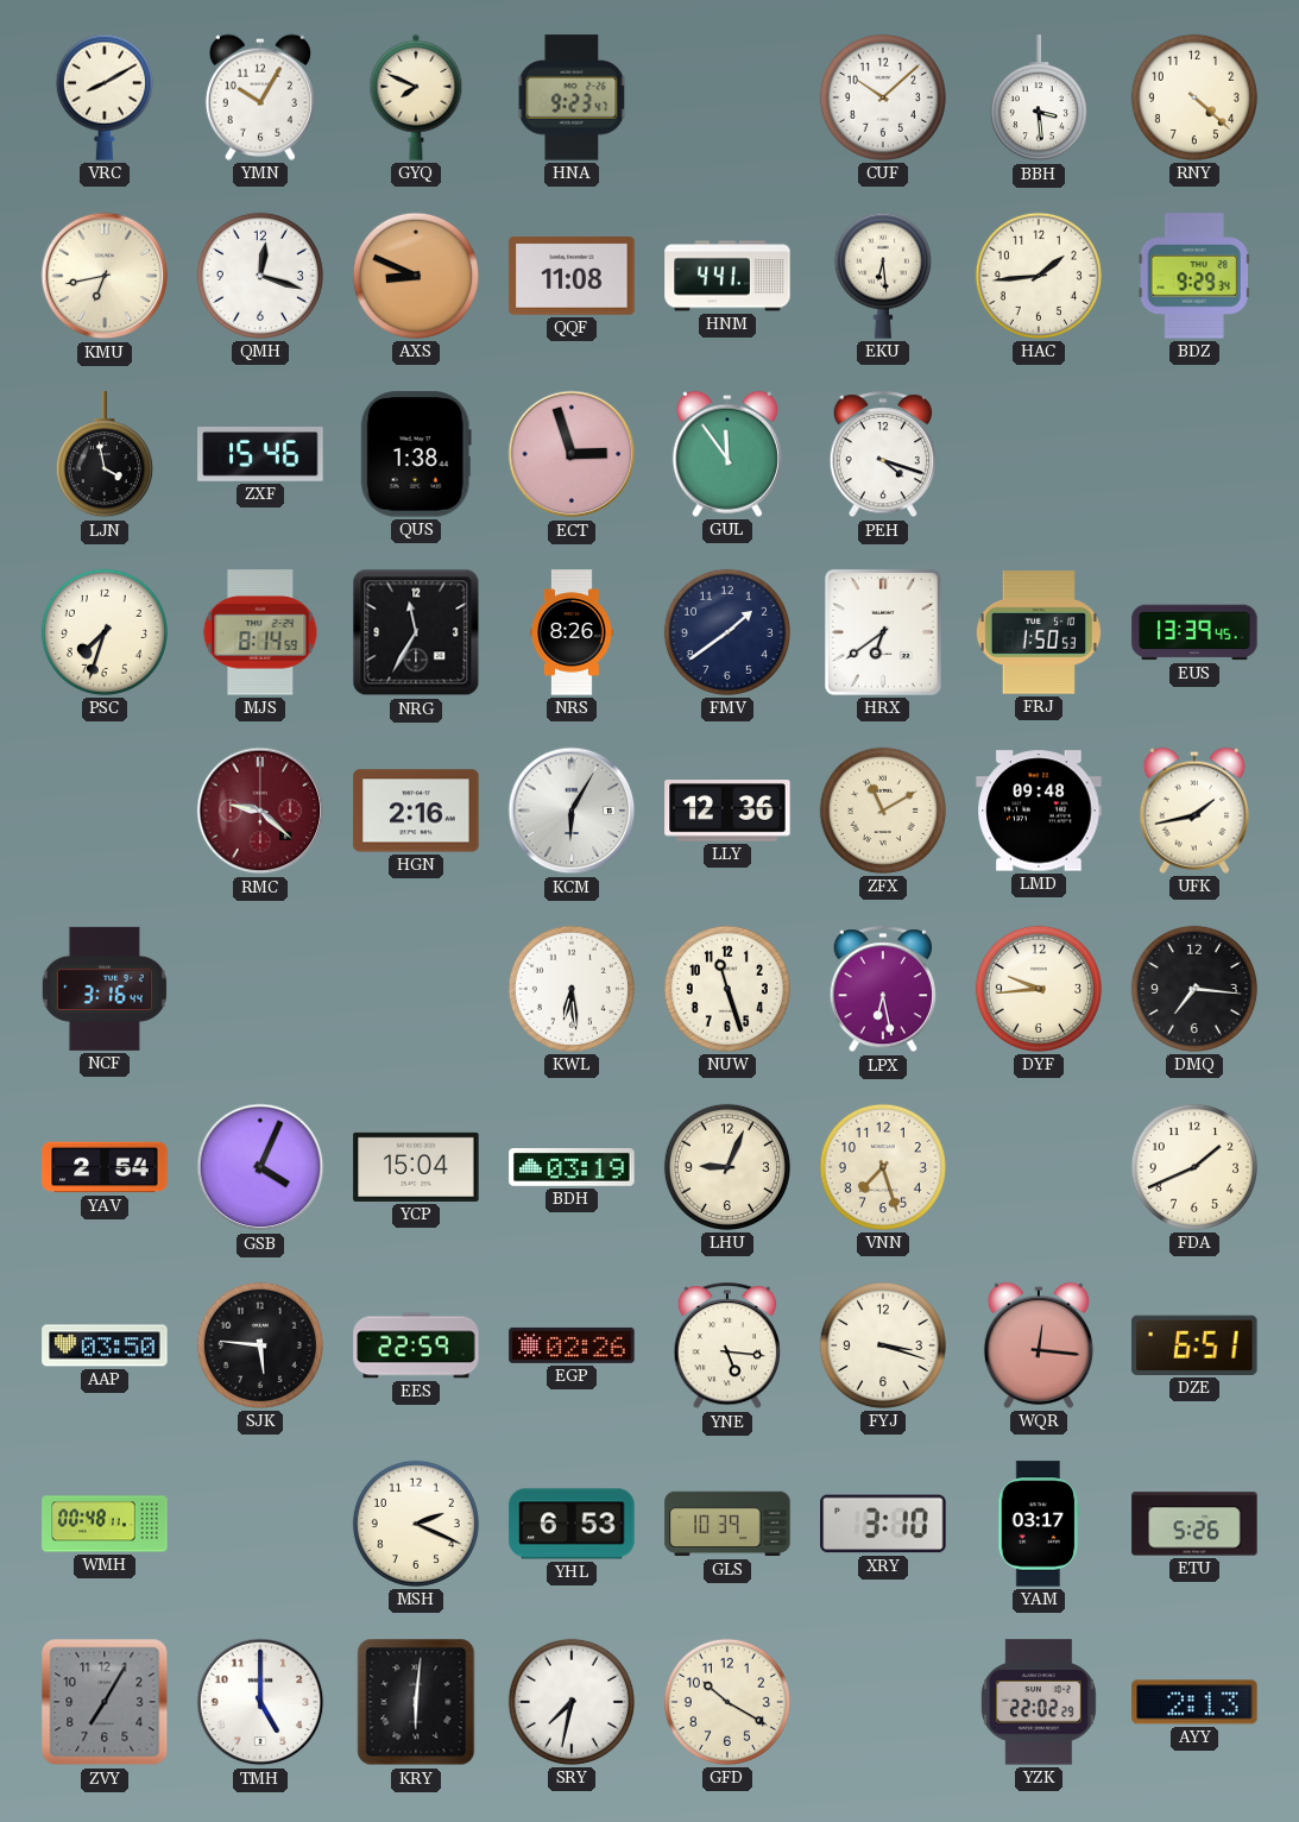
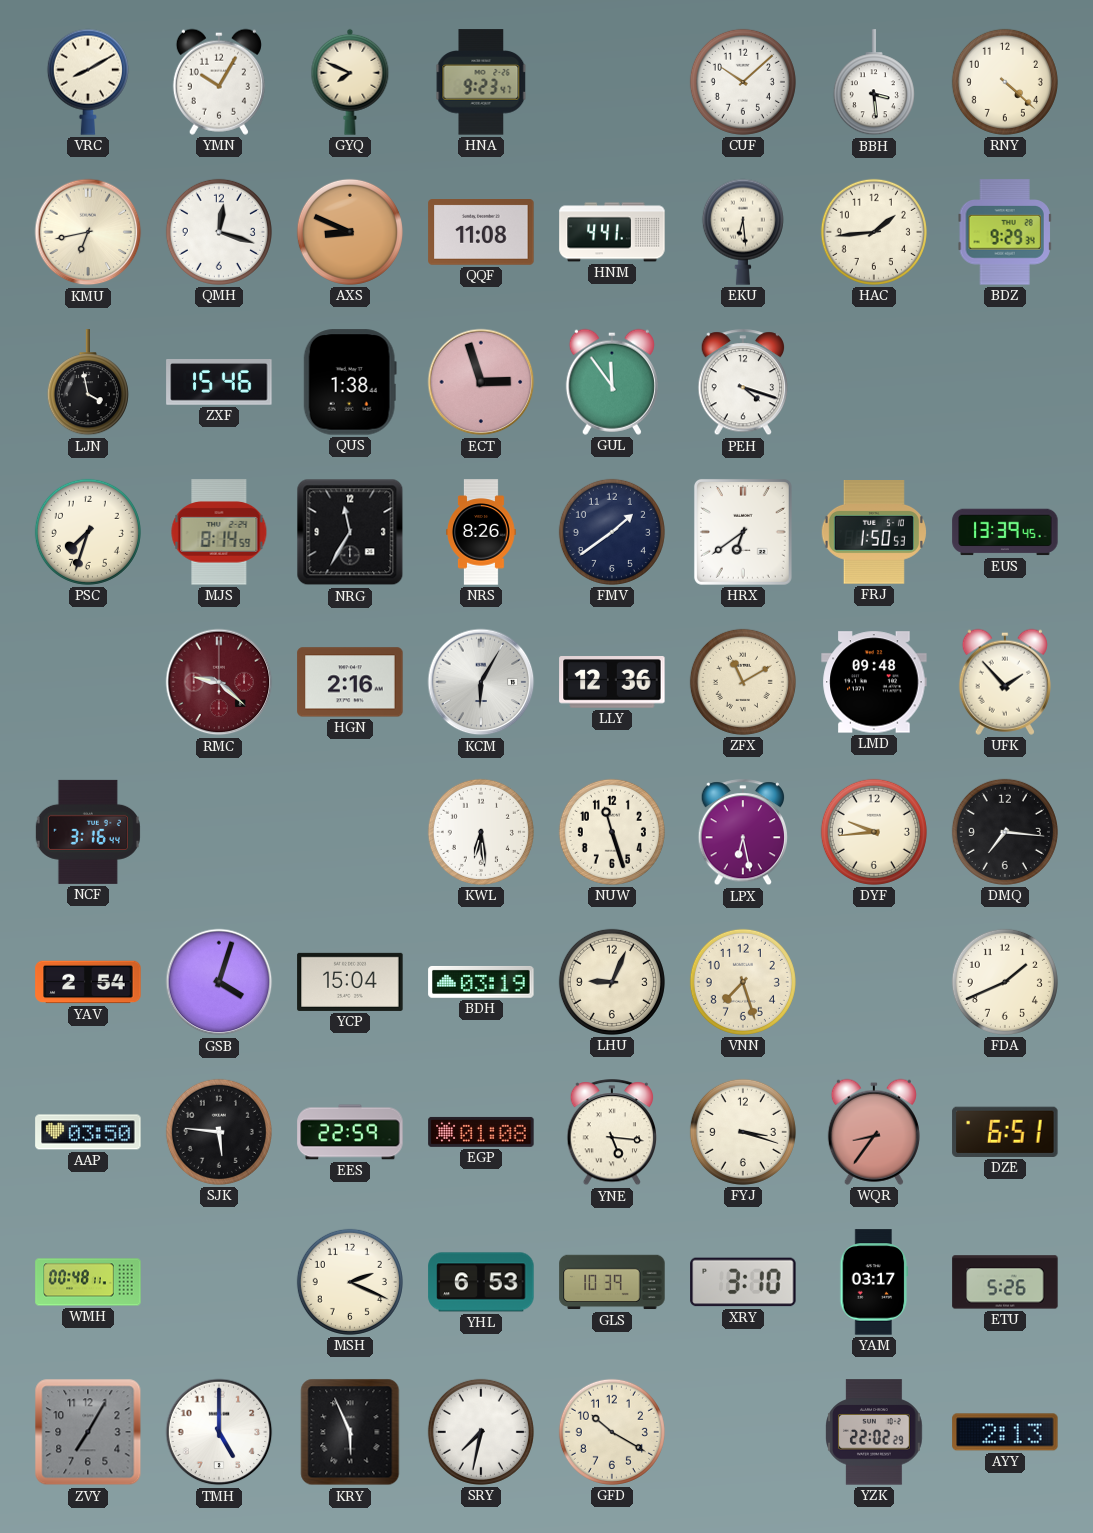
UFK: 1:43 -> 1:53
GSB: 4:04 -> 4:03
EGP: 02:26 -> 01:08
WQR: 12:16 -> 8:36
KRY: 6:01 -> 5:56
